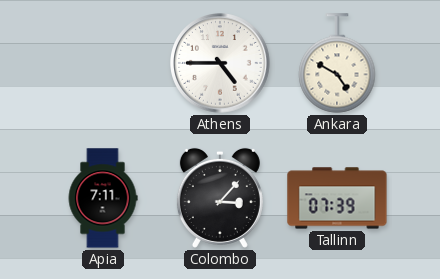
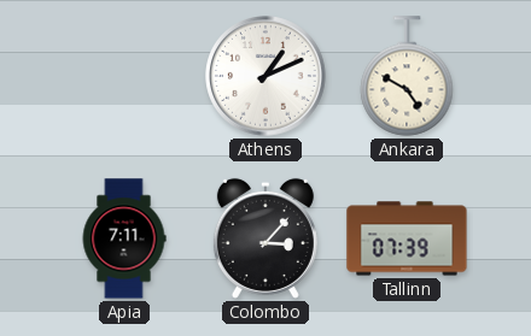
Athens: 4:45 -> 1:11
